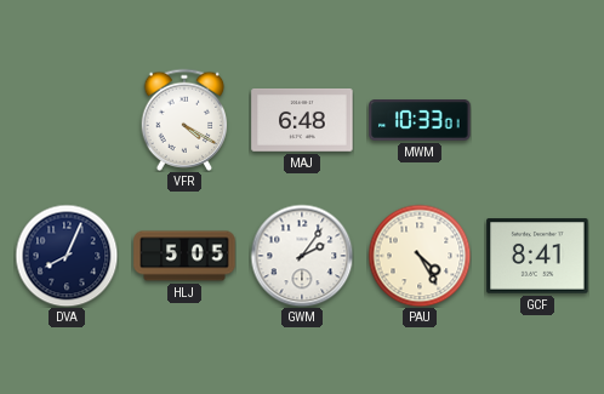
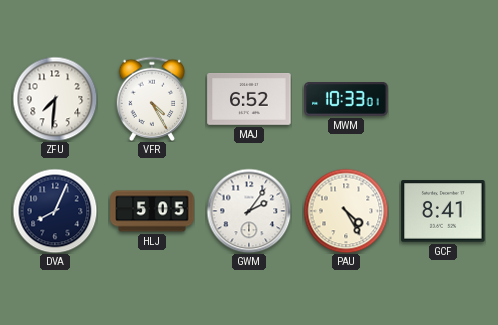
ZFU: none -> 7:31
VFR: 4:20 -> 4:25
MAJ: 6:48 -> 6:52
